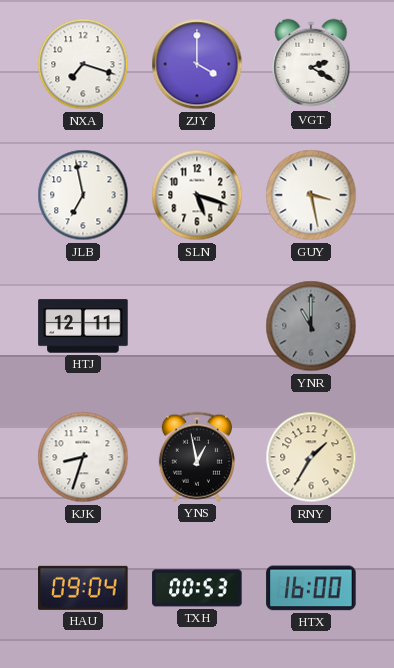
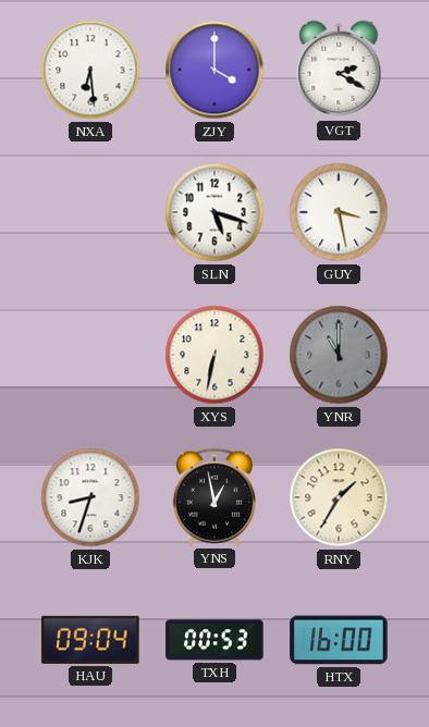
NXA: 7:18 -> 6:29
JLB: 6:58 -> none
HTJ: 12:11 -> none
XYS: none -> 6:32
